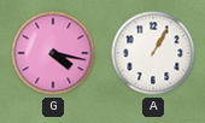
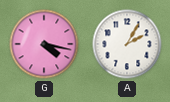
A: 1:05 -> 2:05
